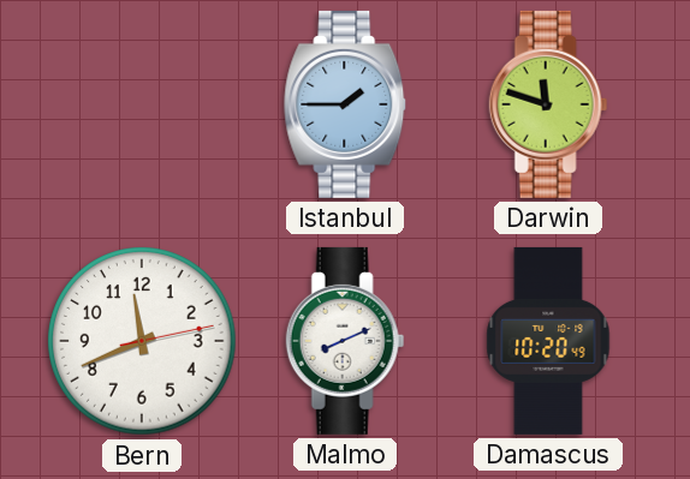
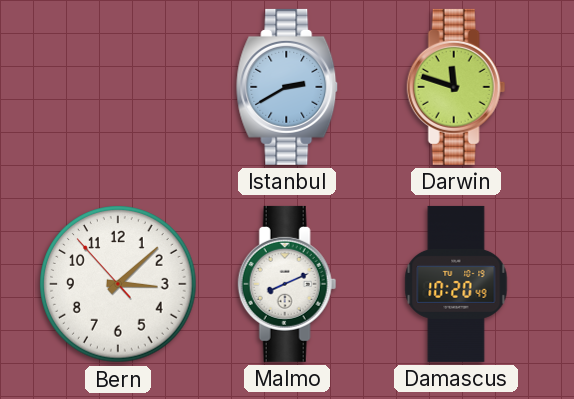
Istanbul: 1:45 -> 2:40
Bern: 11:41 -> 3:07
